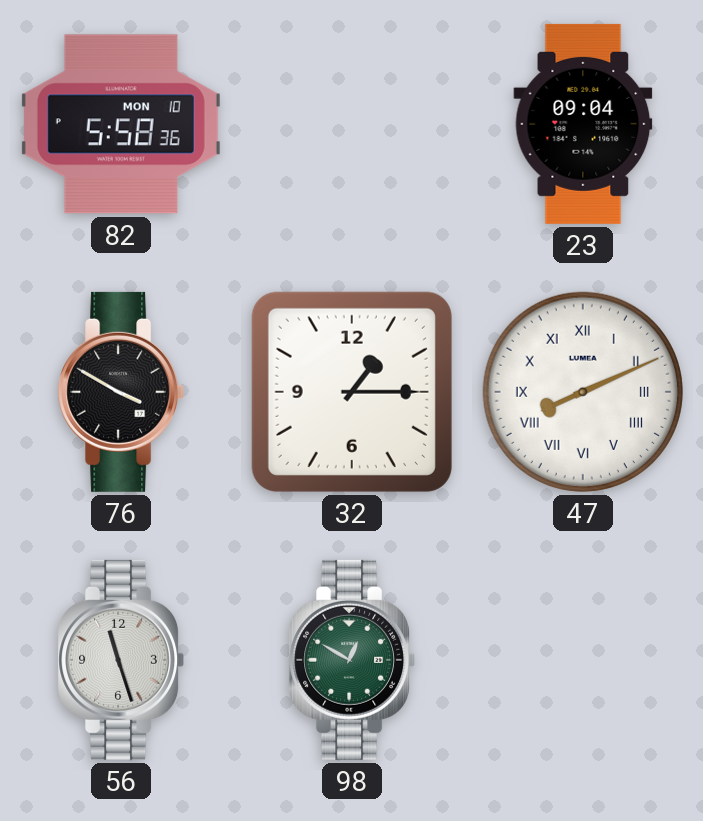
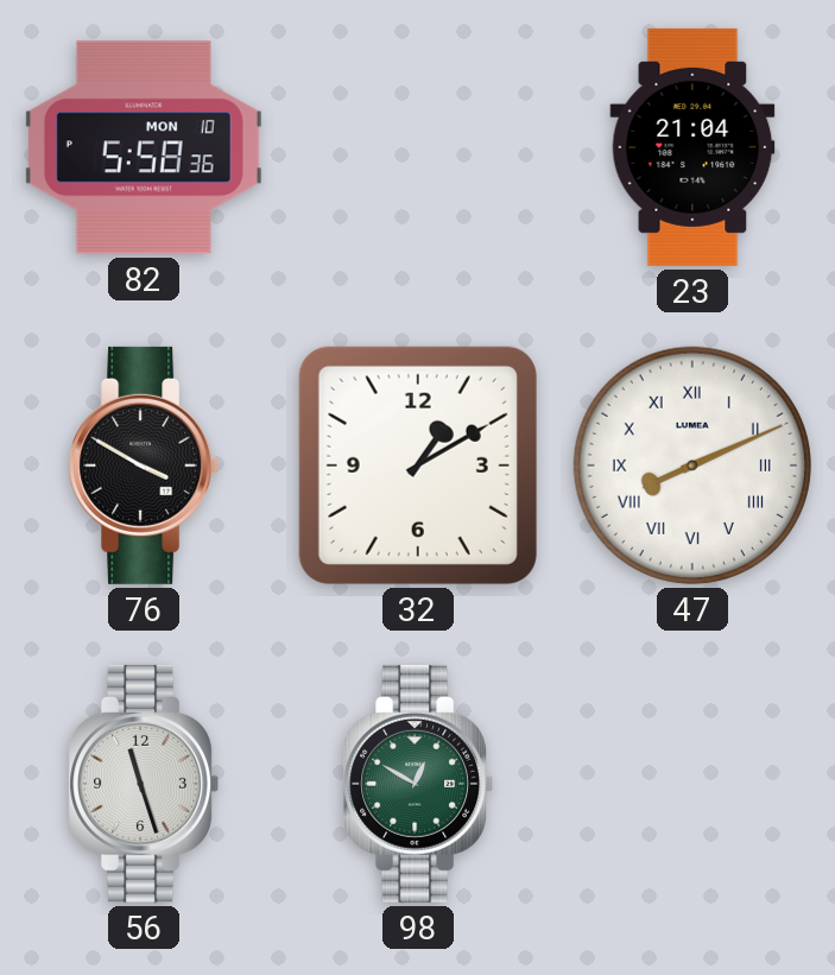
23: 09:04 -> 21:04
32: 1:15 -> 1:10
